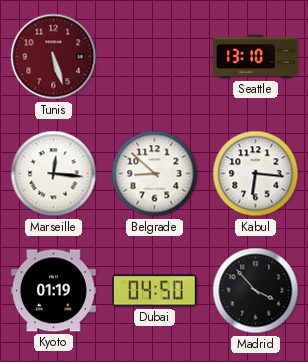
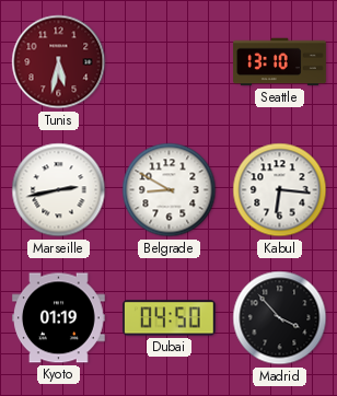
Tunis: 5:27 -> 5:32
Marseille: 12:16 -> 2:43
Belgrade: 8:52 -> 8:50
